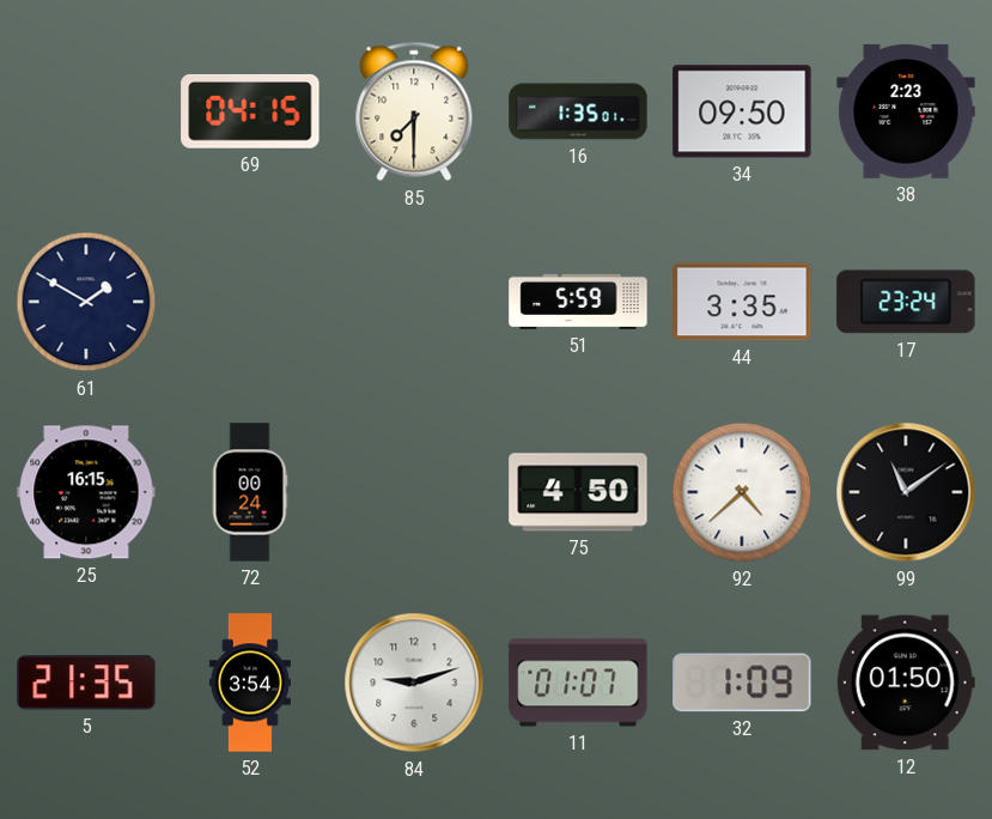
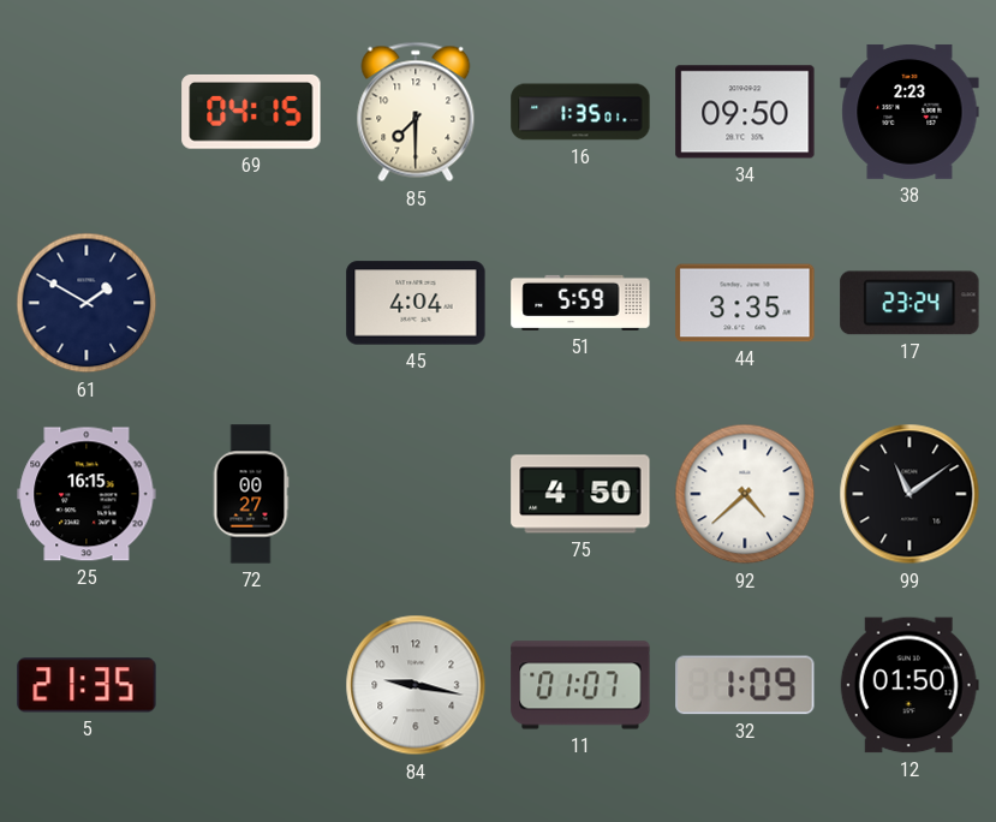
45: none -> 4:04
72: 00:24 -> 00:27
52: 3:54 -> none
84: 9:12 -> 9:17
